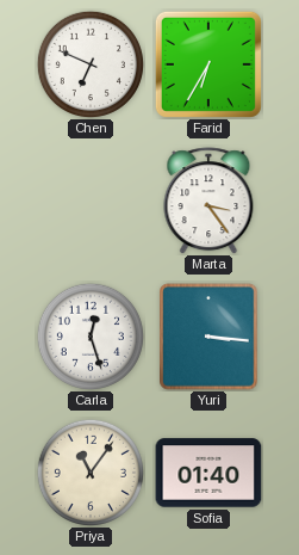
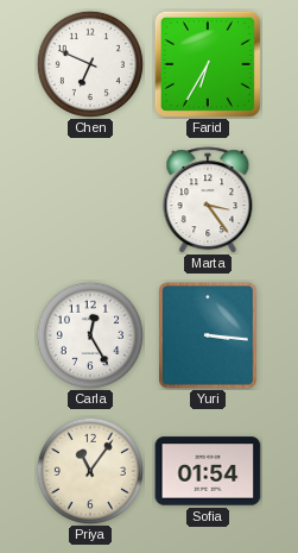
Carla: 12:27 -> 12:25
Sofia: 01:40 -> 01:54
